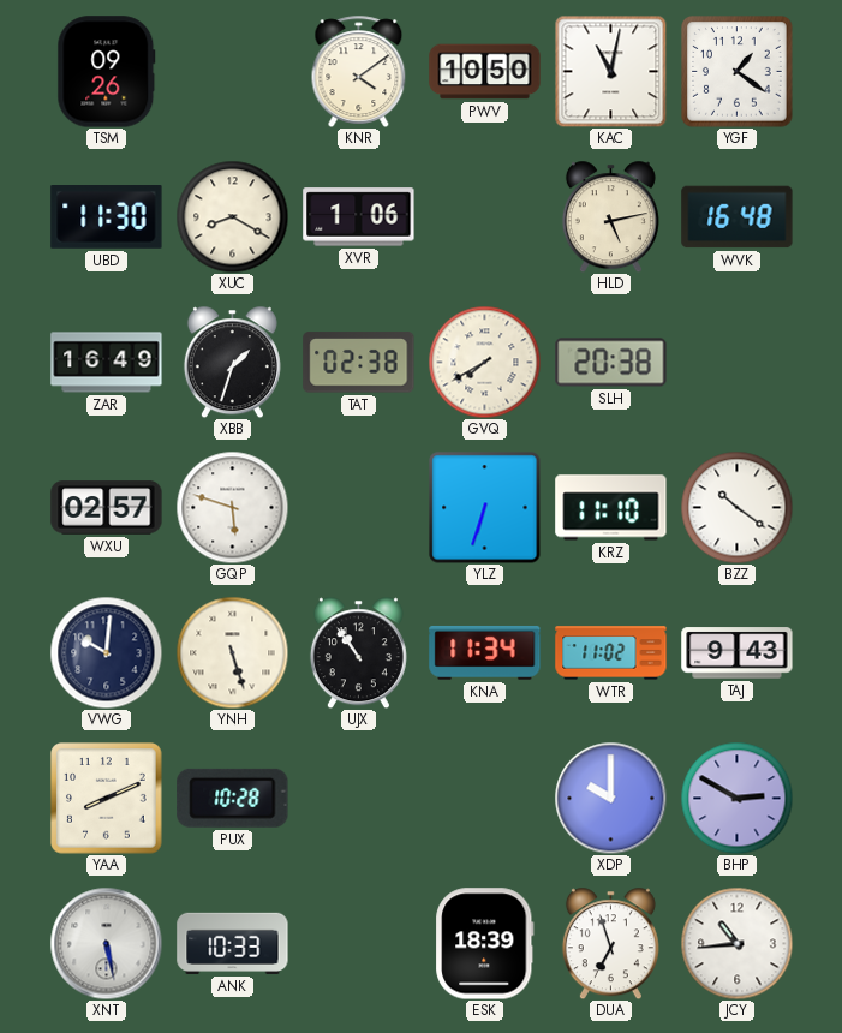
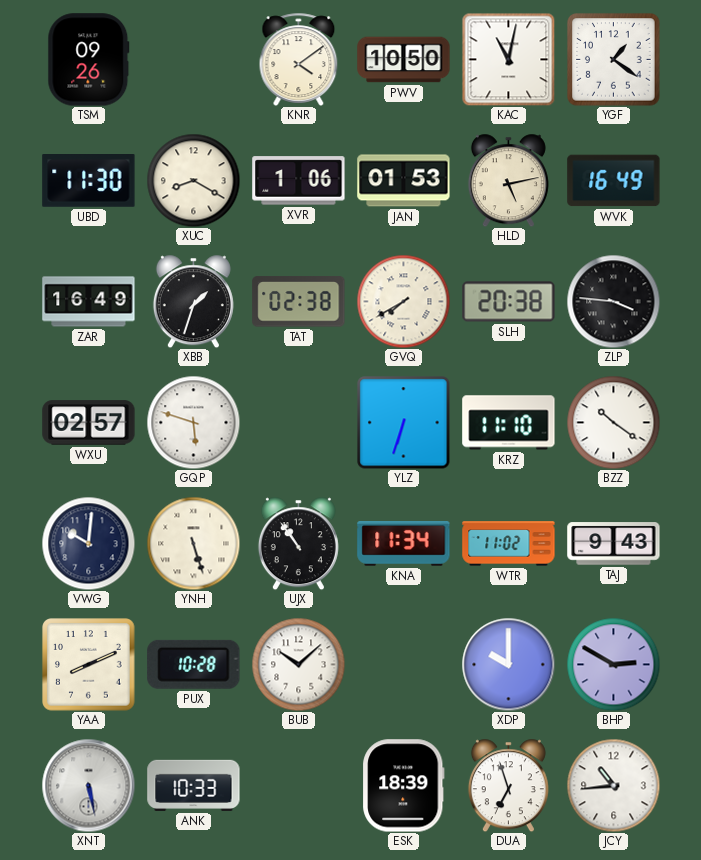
JAN: none -> 01:53
WVK: 16:48 -> 16:49
ZLP: none -> 3:46
BUB: none -> 10:08
